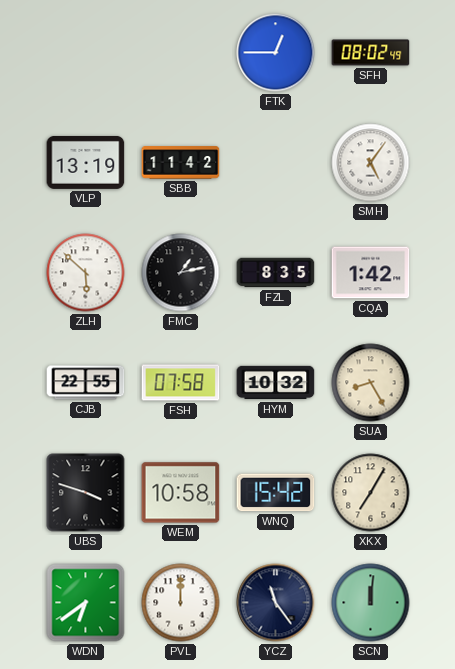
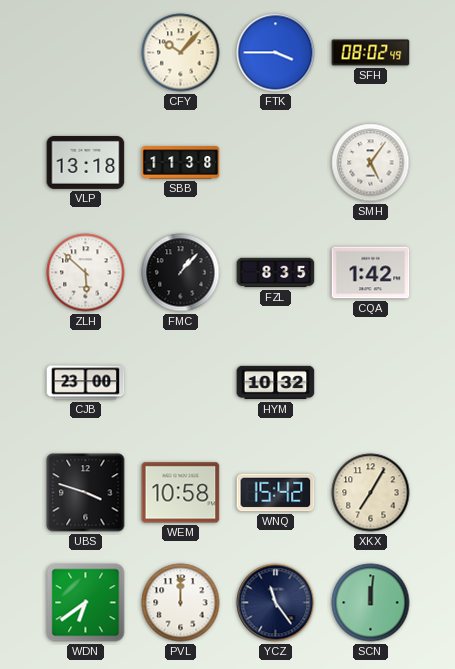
CFY: none -> 10:07
FTK: 12:45 -> 3:45
VLP: 13:19 -> 13:18
SBB: 11:42 -> 11:38
FMC: 1:13 -> 1:07
CJB: 22:55 -> 23:00
FSH: 07:58 -> none
SUA: 8:25 -> none
